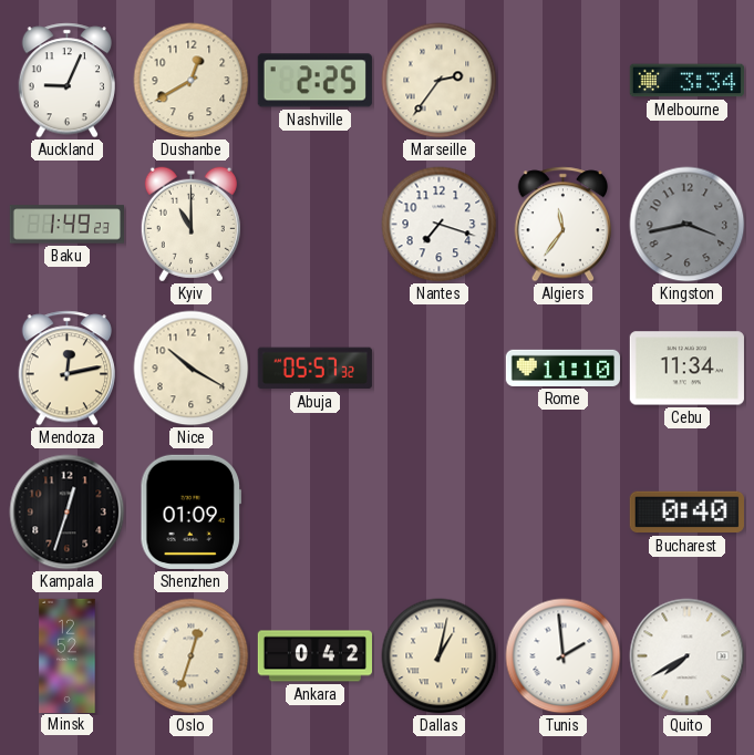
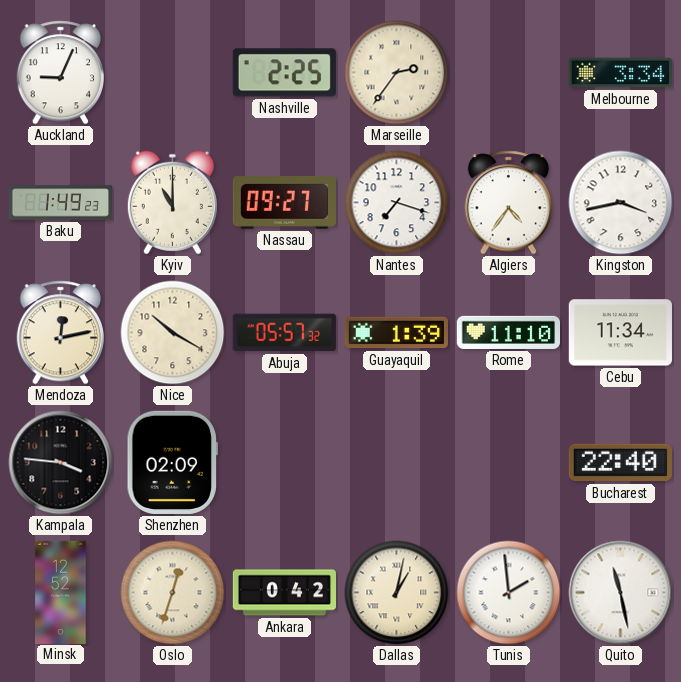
Dushanbe: 12:40 -> none
Nassau: none -> 09:27
Algiers: 11:36 -> 4:36
Kingston dial: grey -> white
Guayaquil: none -> 1:39
Kampala: 12:33 -> 3:46
Shenzhen: 01:09 -> 02:09
Bucharest: 0:40 -> 22:40
Quito: 7:40 -> 11:28
